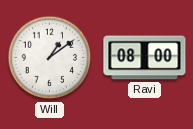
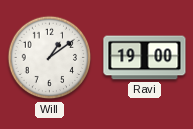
Ravi: 08:00 -> 19:00
